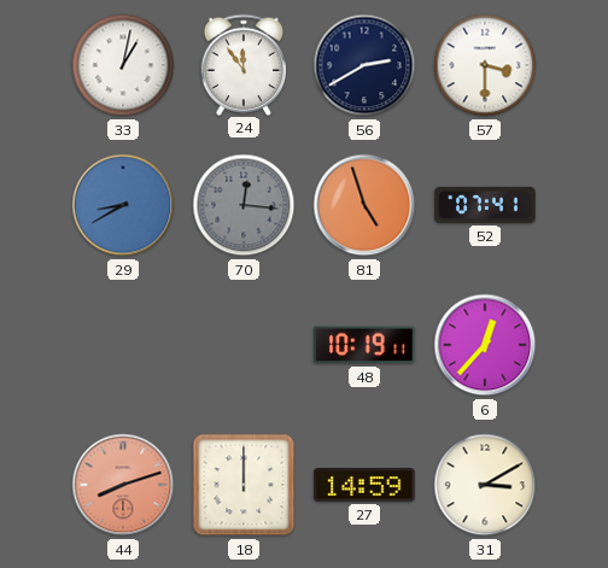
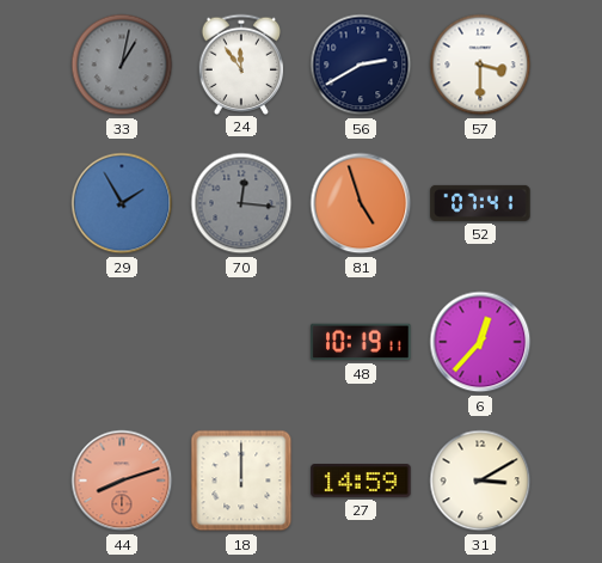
33 dial: white -> grey
29: 8:40 -> 1:55
